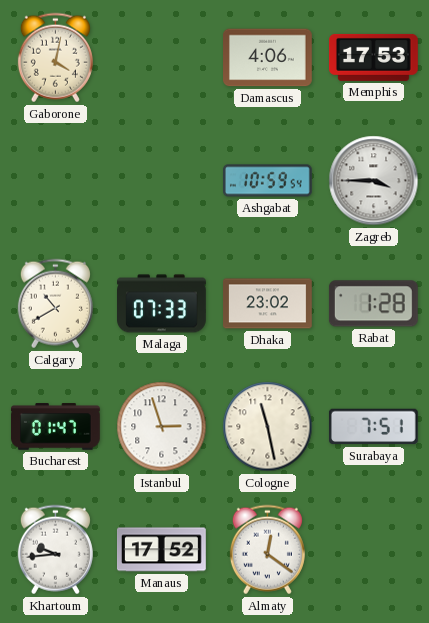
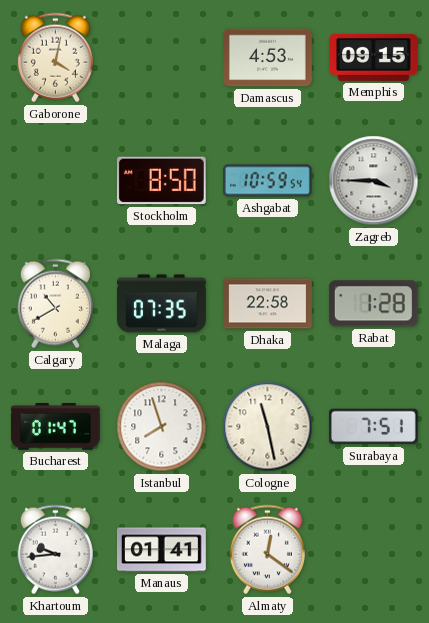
Damascus: 4:06 -> 4:53
Memphis: 17:53 -> 09:15
Stockholm: none -> 8:50
Malaga: 07:33 -> 07:35
Dhaka: 23:02 -> 22:58
Istanbul: 2:57 -> 7:57
Manaus: 17:52 -> 01:41
